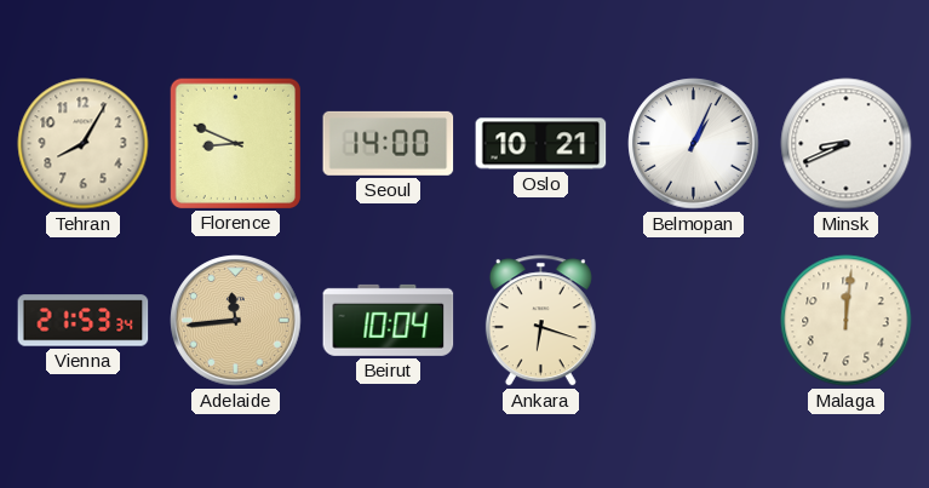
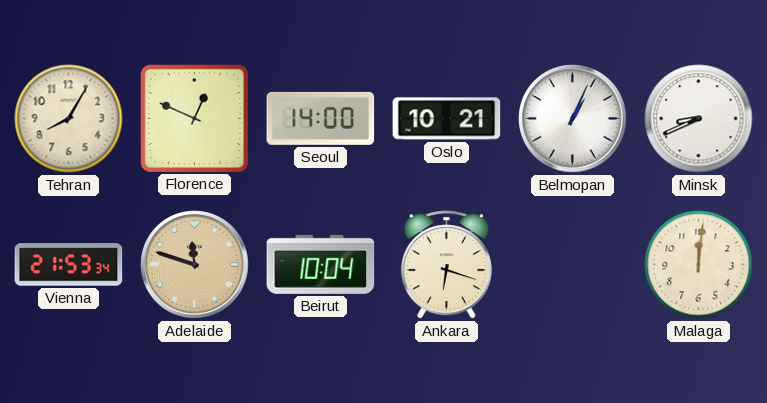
Florence: 8:49 -> 12:49
Adelaide: 11:44 -> 11:48
